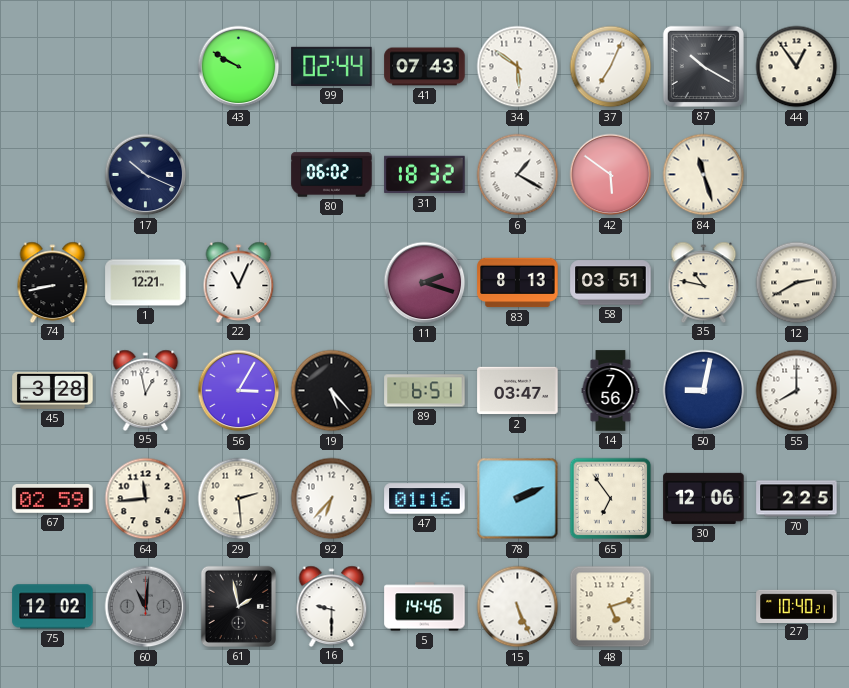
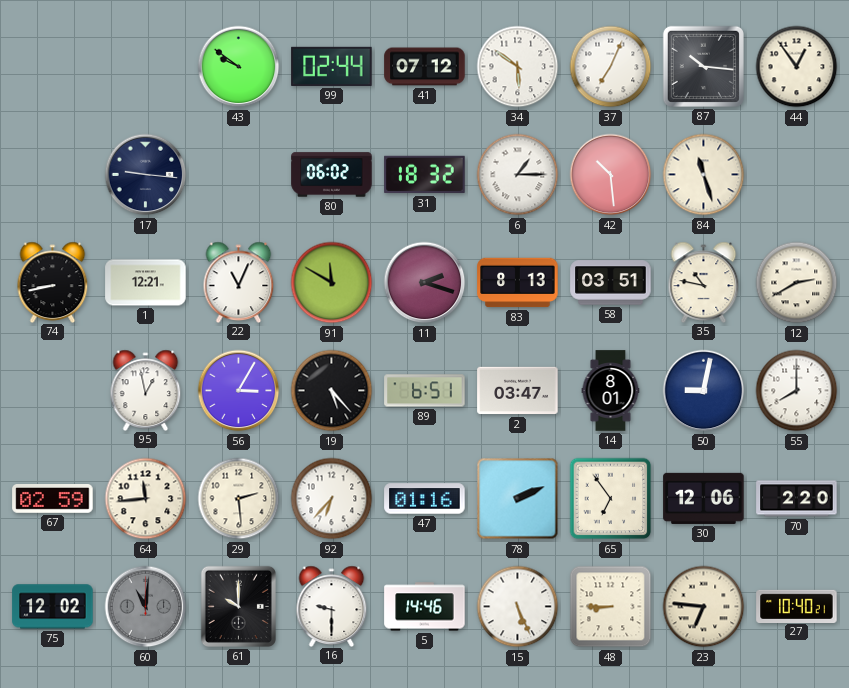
43: 9:50 -> 9:51
41: 07:43 -> 07:12
87: 10:20 -> 10:16
17: 10:19 -> 9:16
6: 1:20 -> 1:15
42: 5:51 -> 10:29
91: none -> 11:50
45: 3:28 -> none
14: 7:56 -> 8:01
70: 2:25 -> 2:20
61: 1:58 -> 10:00
48: 5:12 -> 8:45
23: none -> 6:46
